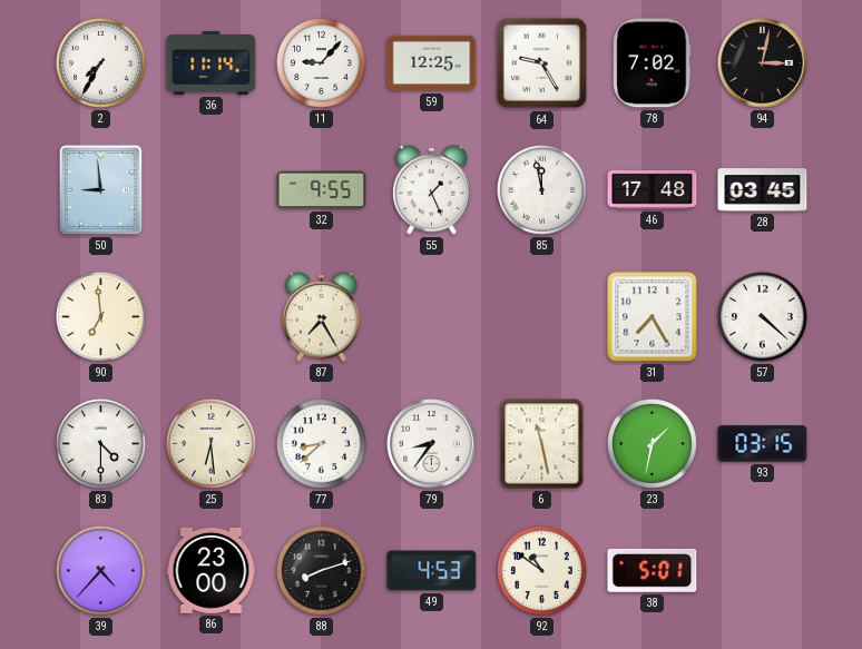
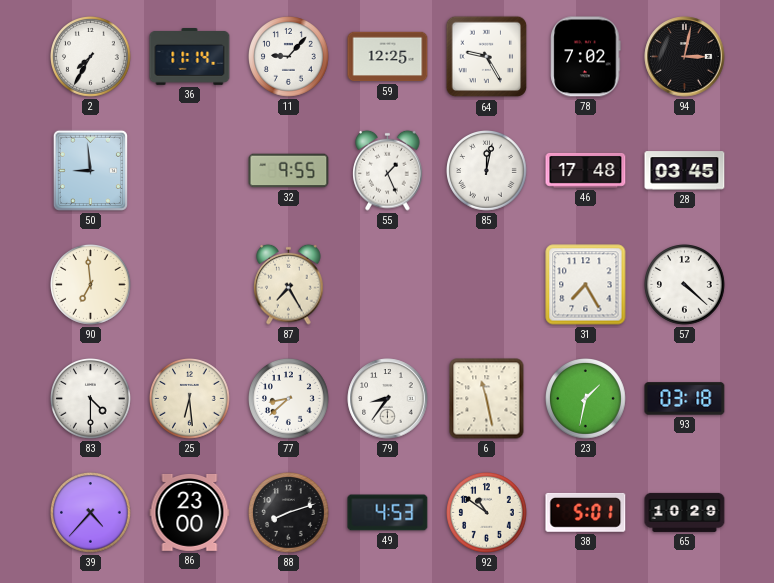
85: 11:58 -> 12:02
93: 03:15 -> 03:18
65: none -> 10:29
